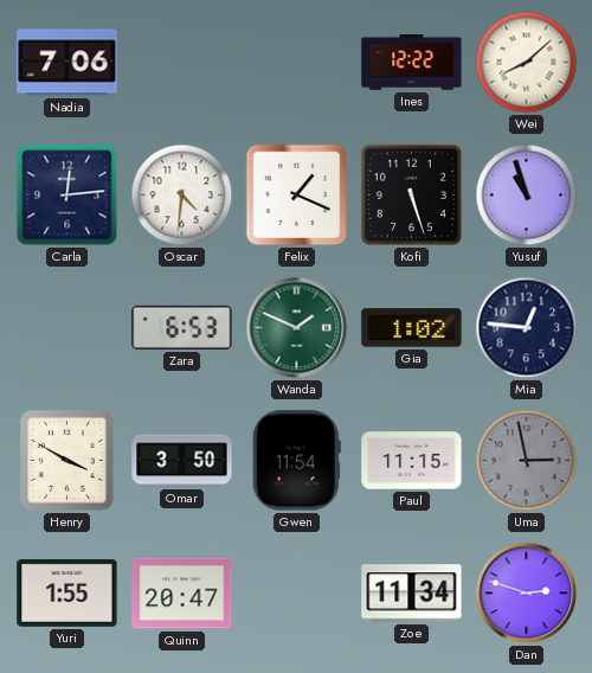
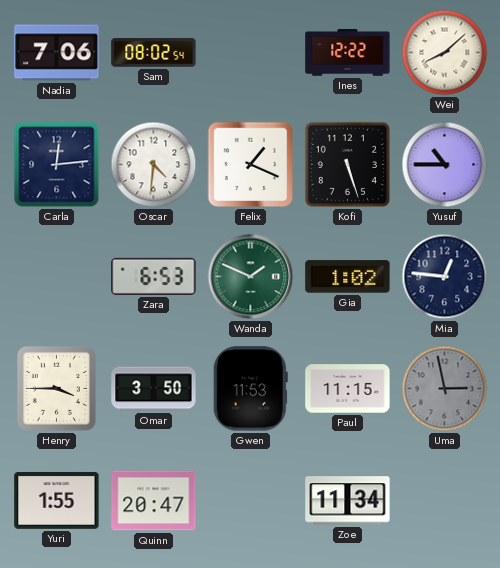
Sam: none -> 08:02
Yusuf: 10:57 -> 10:45
Henry: 3:50 -> 3:45
Gwen: 11:54 -> 11:53
Dan: 2:48 -> none
